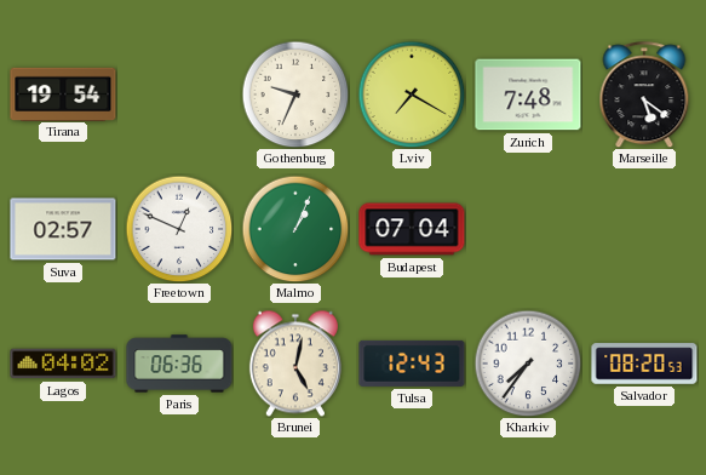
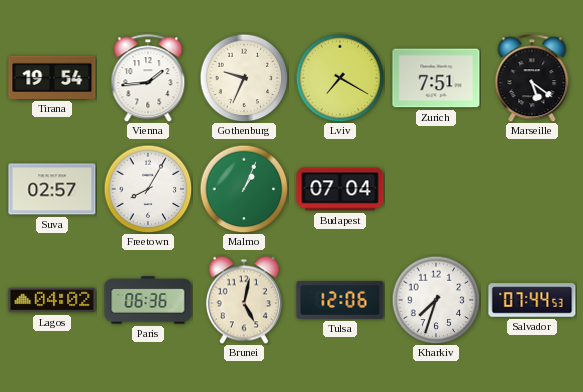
Vienna: none -> 1:44
Zurich: 7:48 -> 7:51
Freetown: 12:49 -> 8:05
Tulsa: 12:43 -> 12:06
Kharkiv: 7:36 -> 7:33
Salvador: 08:20 -> 07:44
